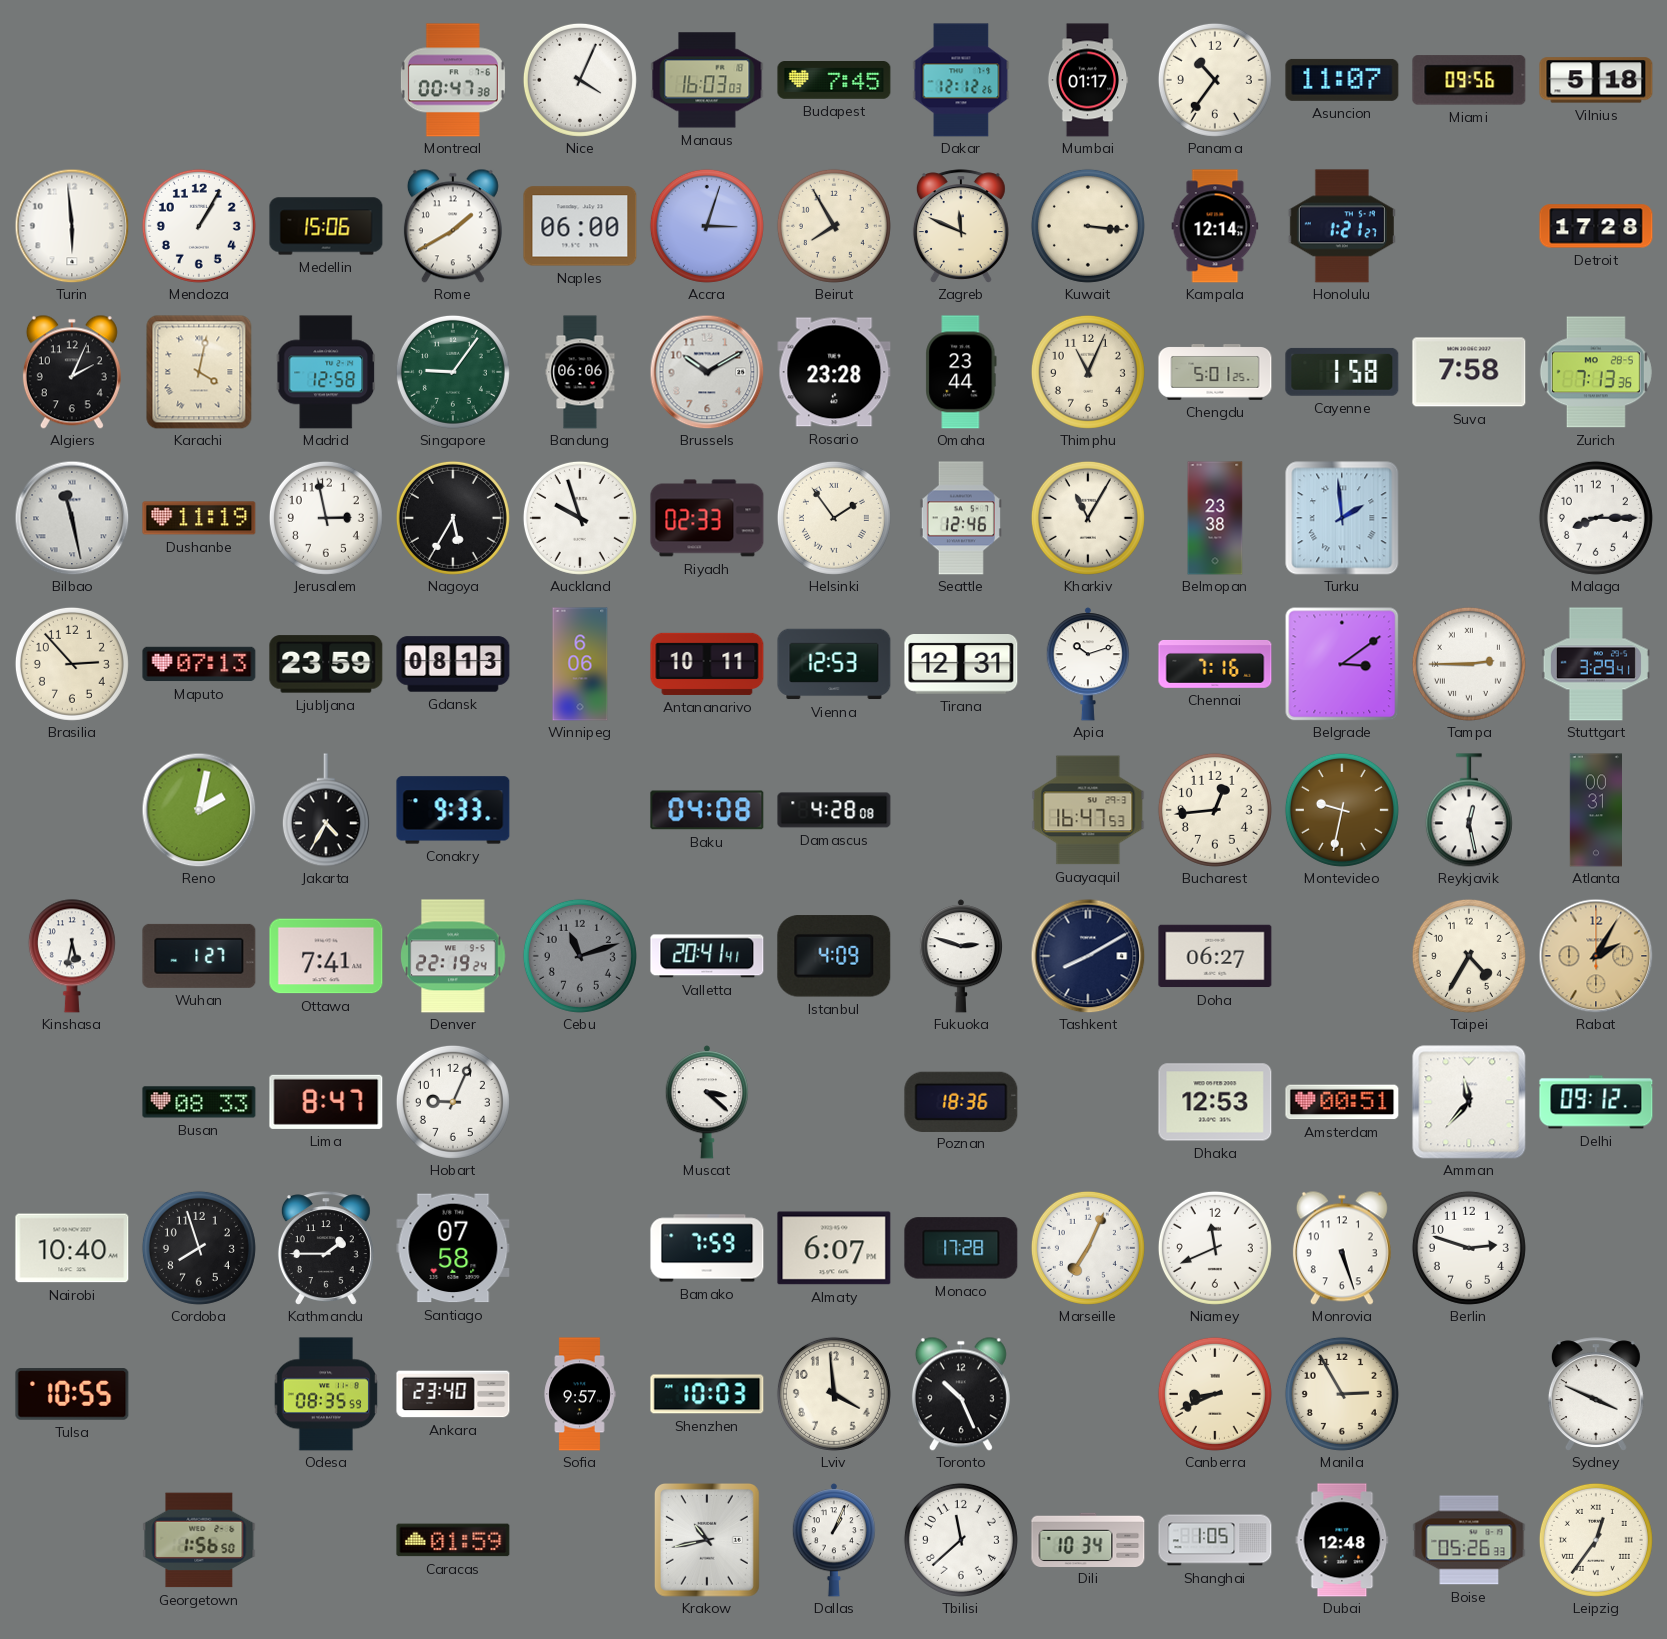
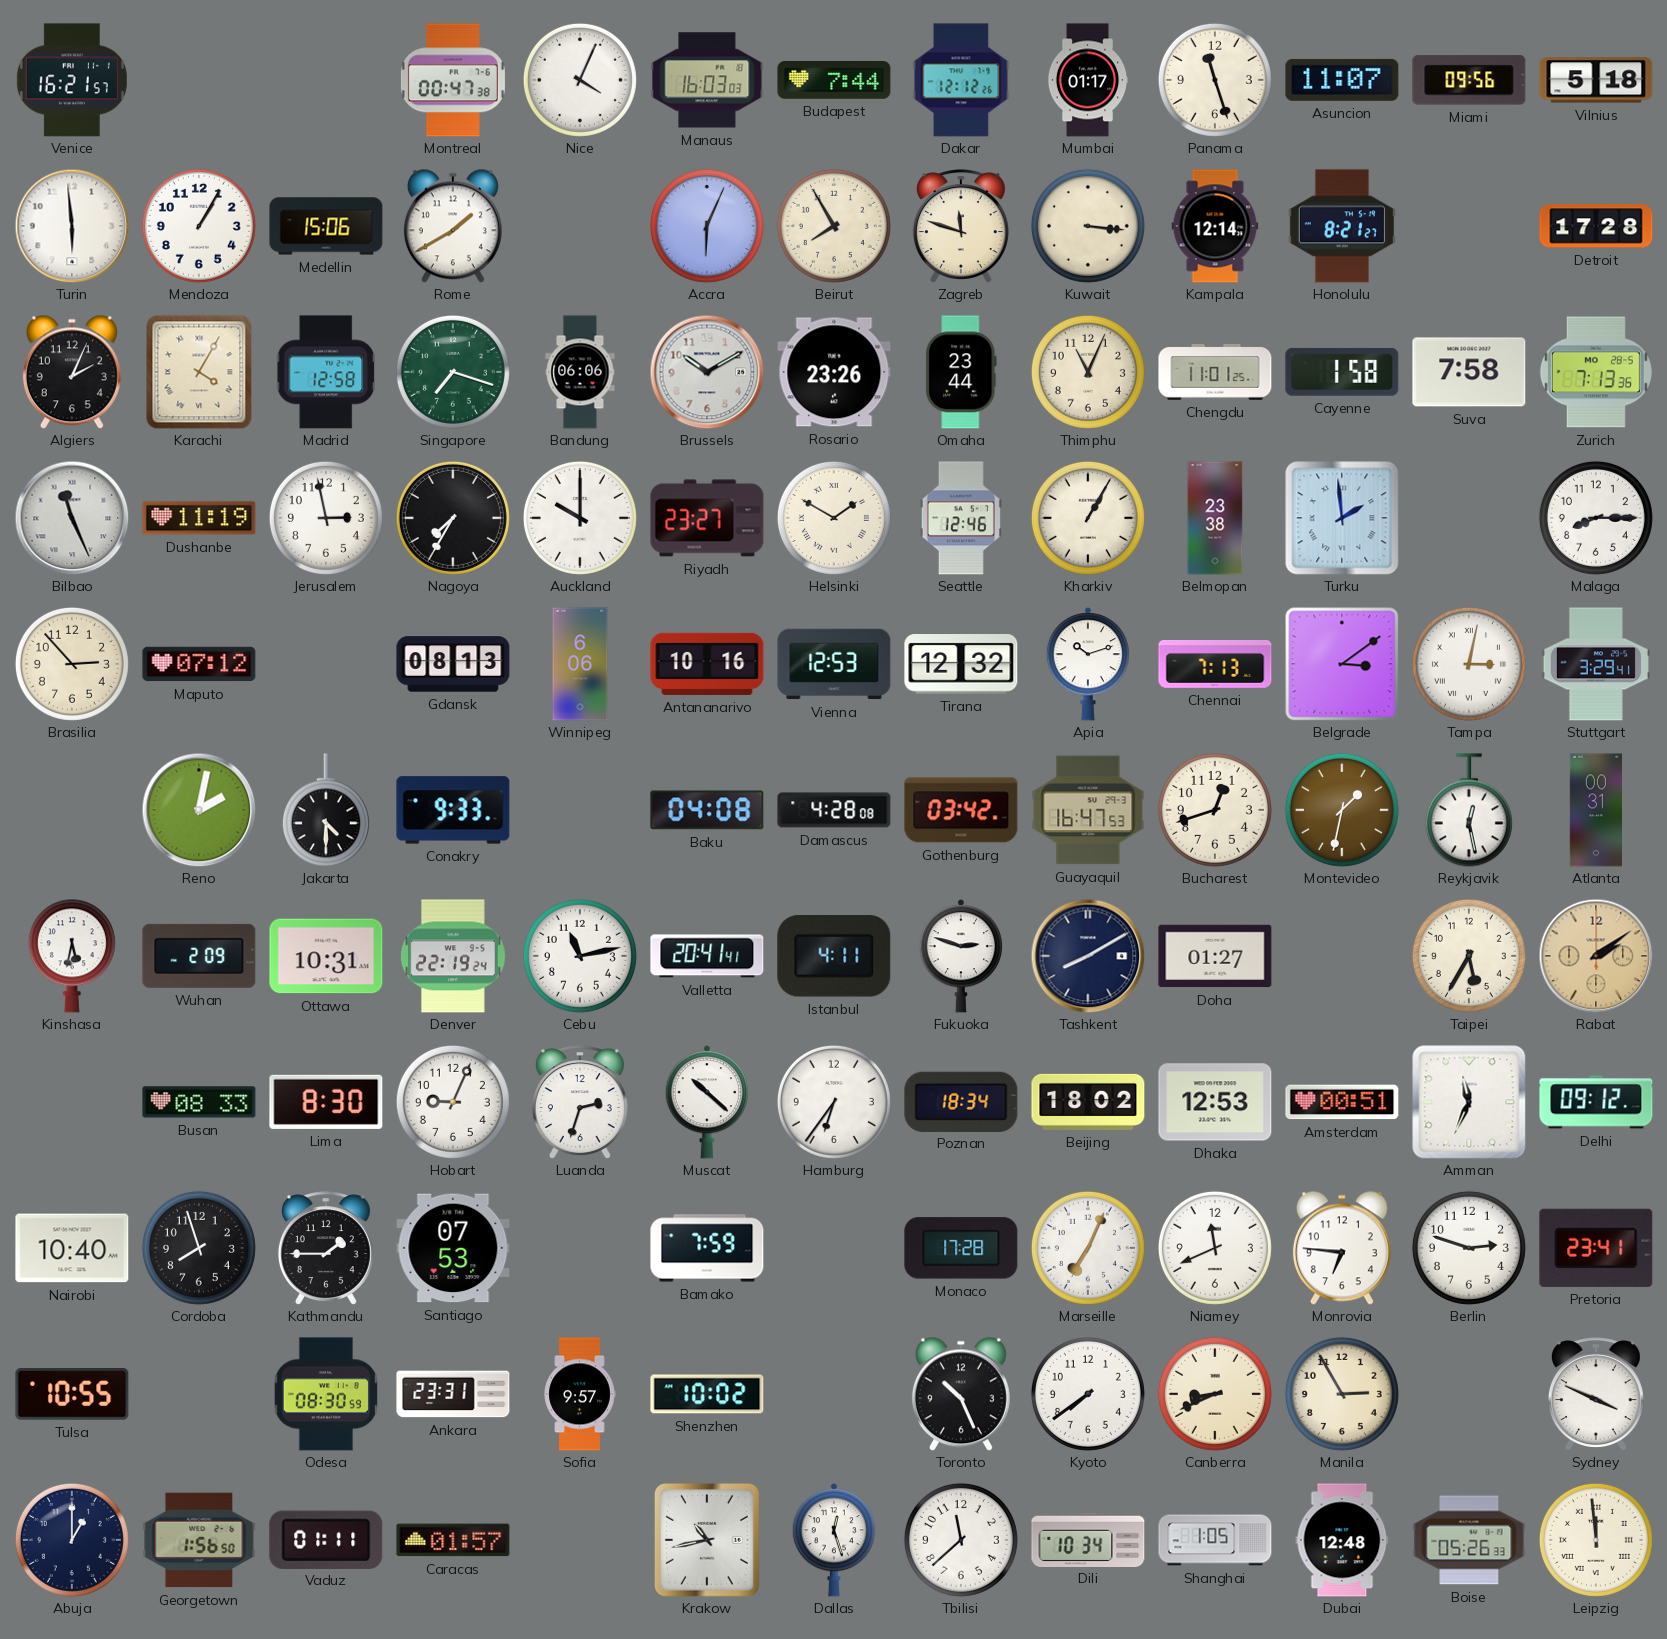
Venice: none -> 16:21
Budapest: 7:45 -> 7:44
Panama: 10:36 -> 11:27
Naples: 06:00 -> none
Accra: 3:03 -> 6:04
Zagreb: 11:49 -> 11:48
Honolulu: 1:21 -> 8:21
Karachi: 4:02 -> 4:05
Singapore: 9:06 -> 7:18
Rosario: 23:28 -> 23:26
Chengdu: 5:01 -> 11:01
Bilbao: 11:28 -> 11:26
Nagoya: 5:35 -> 7:35
Auckland: 9:57 -> 10:00
Riyadh: 02:33 -> 23:27
Helsinki: 1:54 -> 1:50
Kharkiv: 11:05 -> 1:05
Maputo: 07:13 -> 07:12
Ljubljana: 23:59 -> none
Antananarivo: 10:11 -> 10:16
Tirana: 12:31 -> 12:32
Chennai: 7:16 -> 7:13
Tampa: 2:45 -> 3:02
Jakarta: 4:35 -> 4:30
Gothenburg: none -> 03:42
Bucharest: 12:44 -> 12:42
Montevideo: 9:32 -> 1:32
Wuhan: 1:27 -> 2:09
Ottawa: 7:41 -> 10:31
Cebu: 11:12 -> 11:13
Cebu dial: grey -> white
Istanbul: 4:09 -> 4:11
Doha: 06:27 -> 01:27
Taipei: 4:35 -> 5:35
Rabat: 2:05 -> 2:09
Lima: 8:47 -> 8:30
Luanda: none -> 2:33
Muscat: 3:22 -> 10:22
Hamburg: none -> 6:36
Poznan: 18:36 -> 18:34
Beijing: none -> 18:02
Amman: 11:37 -> 11:34
Santiago: 07:58 -> 07:53
Almaty: 6:07 -> none
Monrovia: 5:27 -> 6:46
Pretoria: none -> 23:41
Odesa: 08:35 -> 08:30
Ankara: 23:40 -> 23:31
Shenzhen: 10:03 -> 10:02
Lviv: 3:59 -> none
Kyoto: none -> 7:39
Abuja: none -> 1:00
Vaduz: none -> 01:11
Caracas: 01:59 -> 01:57
Dallas: 1:04 -> 12:27
Leipzig: 12:36 -> 11:59
